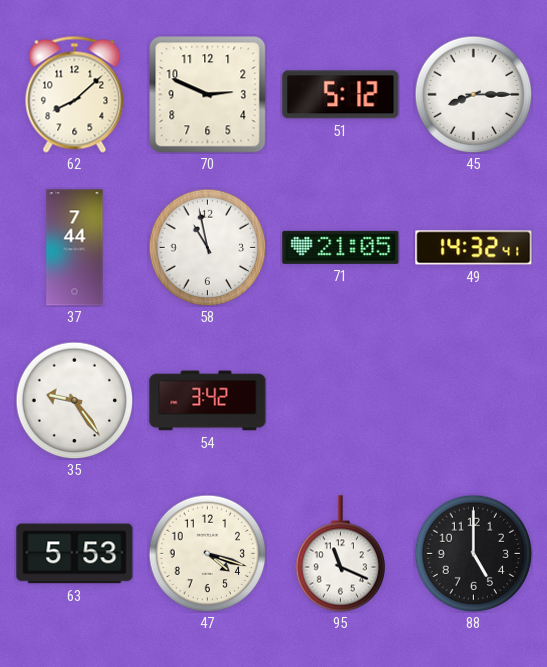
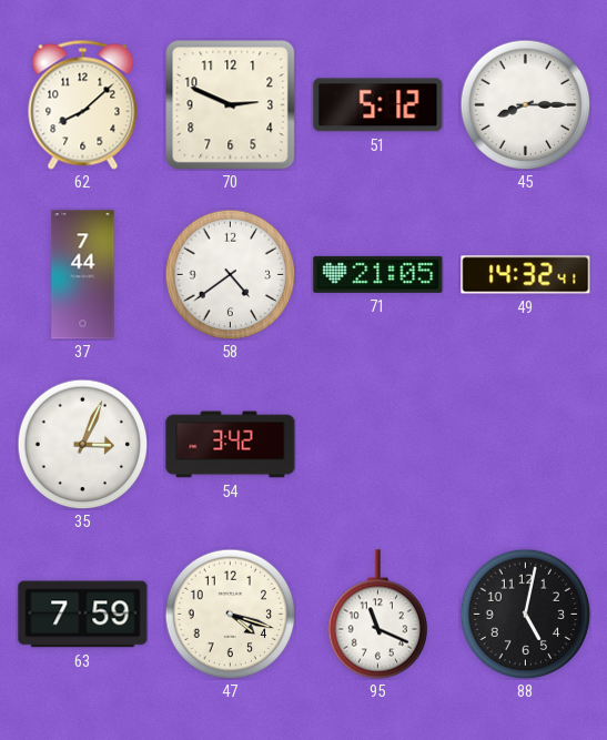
58: 10:58 -> 4:39
35: 9:24 -> 3:04
63: 5:53 -> 7:59
88: 5:00 -> 5:02
